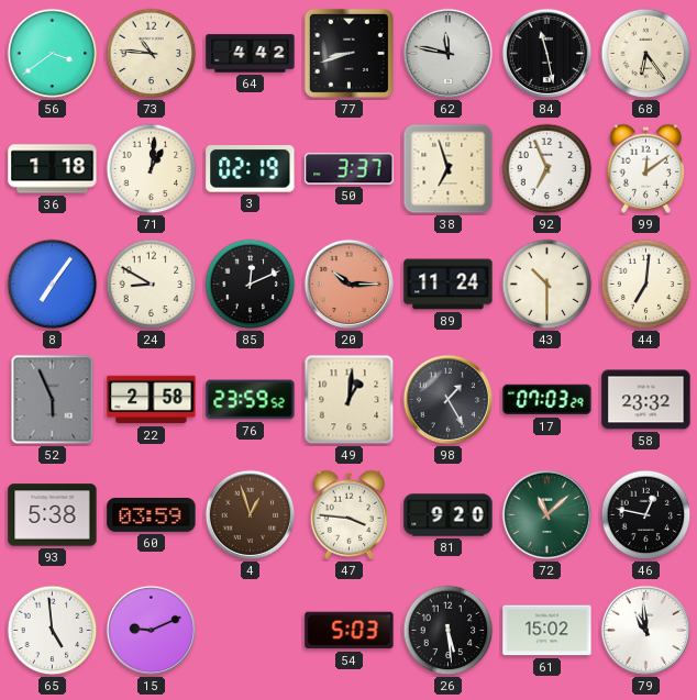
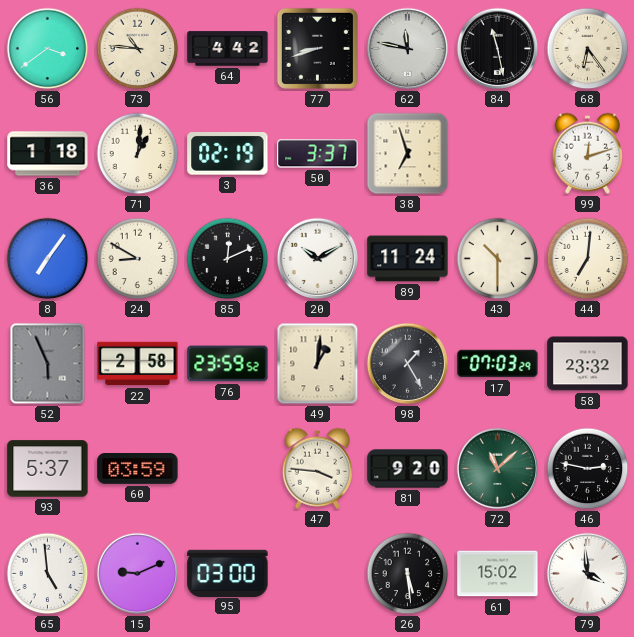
92: 6:56 -> none
99: 12:09 -> 12:12
20: 10:15 -> 10:10
20 dial: salmon -> white
93: 5:38 -> 5:37
4: 12:57 -> none
46: 12:47 -> 2:47
95: none -> 03:00
54: 5:03 -> none
79: 10:59 -> 3:59
